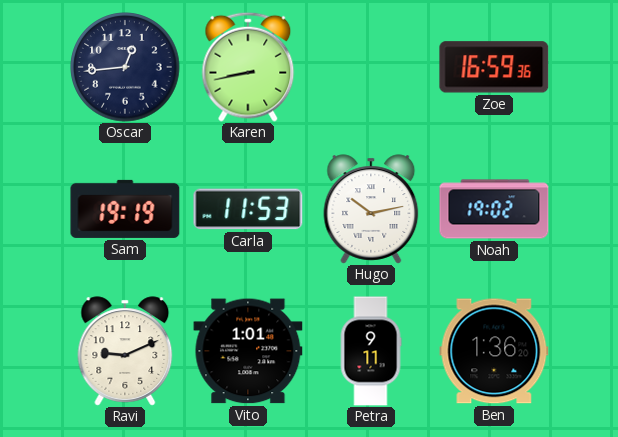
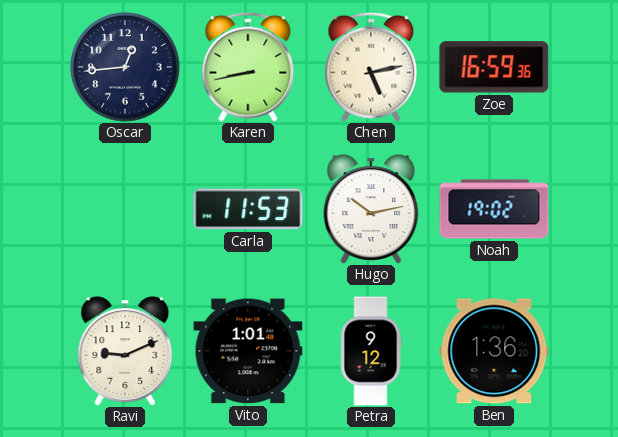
Chen: none -> 5:13
Sam: 19:19 -> none
Petra: 9:11 -> 9:12
